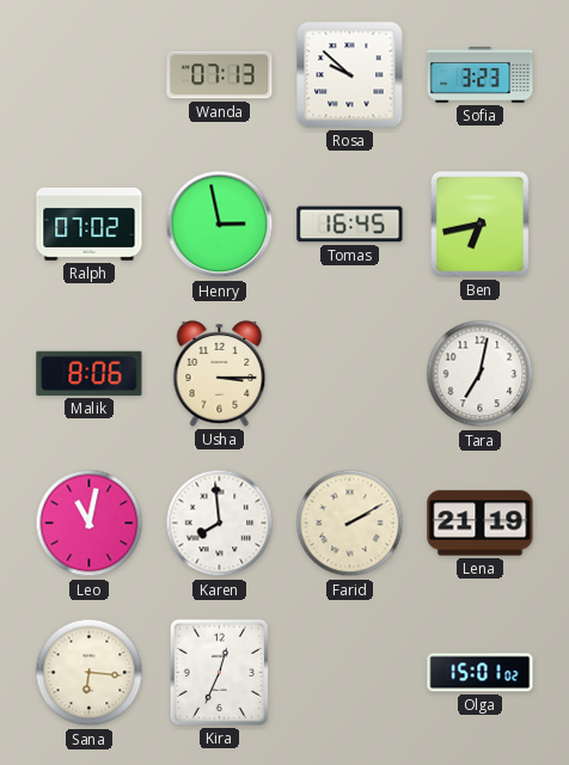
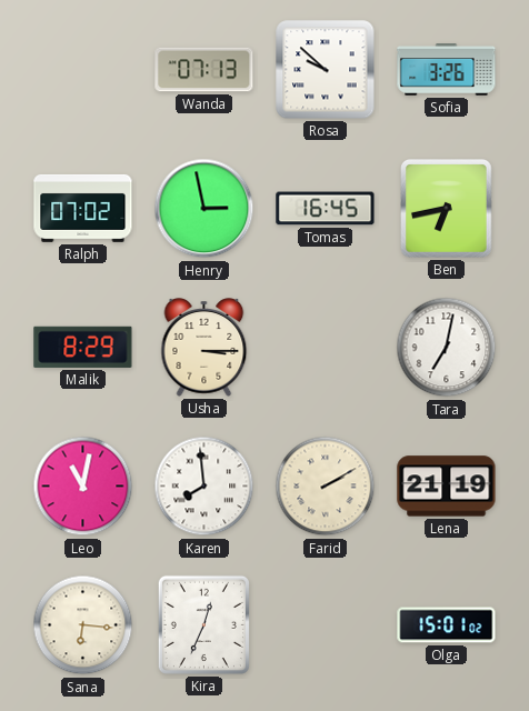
Sofia: 3:23 -> 3:26
Malik: 8:06 -> 8:29
